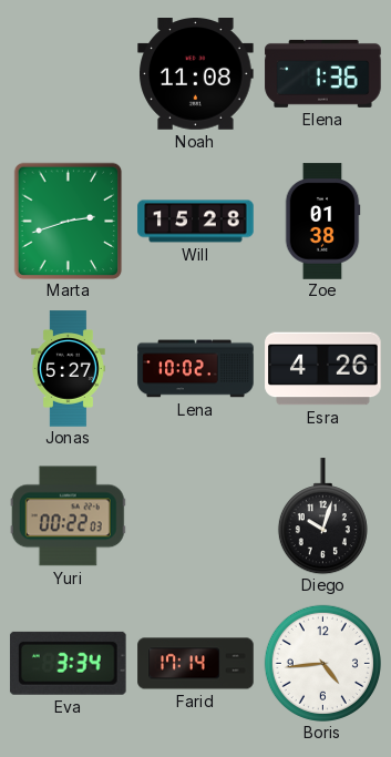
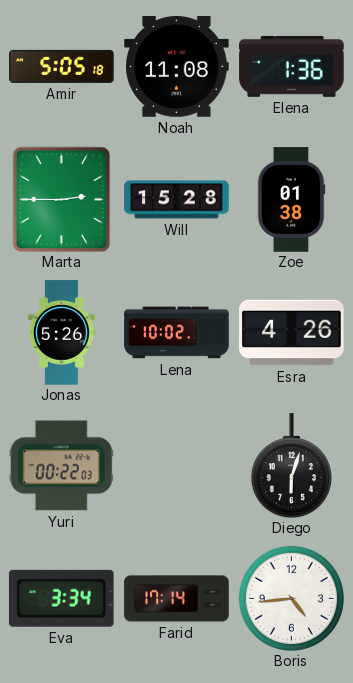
Amir: none -> 5:05
Marta: 2:42 -> 2:45
Jonas: 5:27 -> 5:26
Diego: 10:03 -> 6:03
